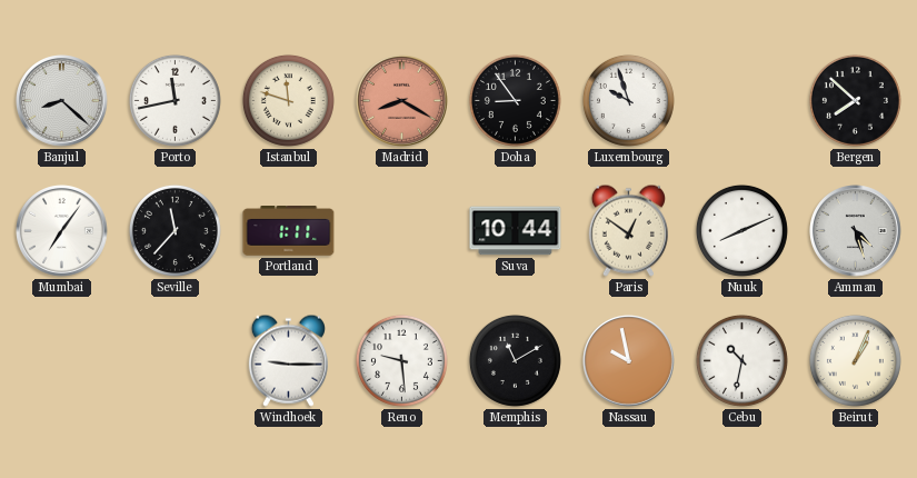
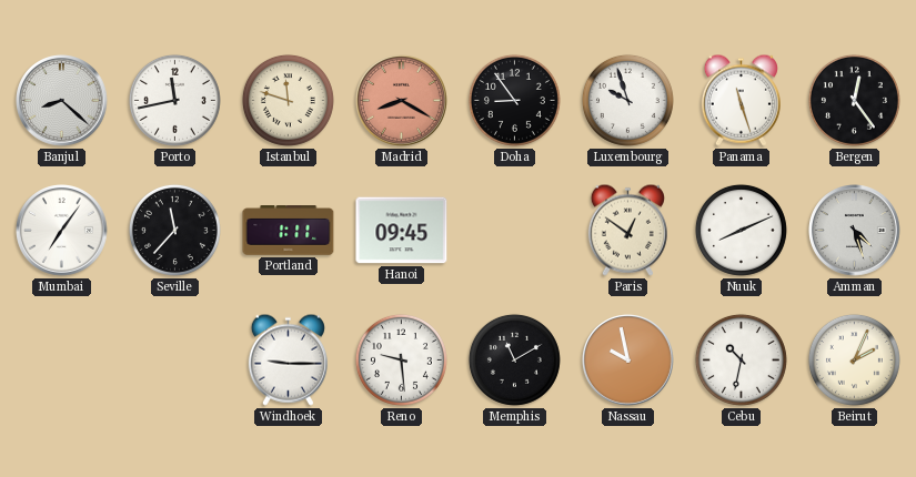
Panama: none -> 11:27
Bergen: 7:52 -> 12:24
Hanoi: none -> 09:45
Suva: 10:44 -> none
Beirut: 1:04 -> 2:04
